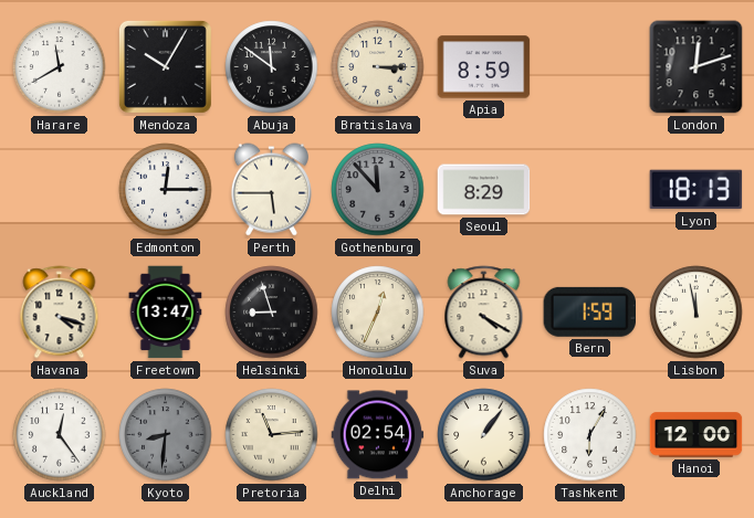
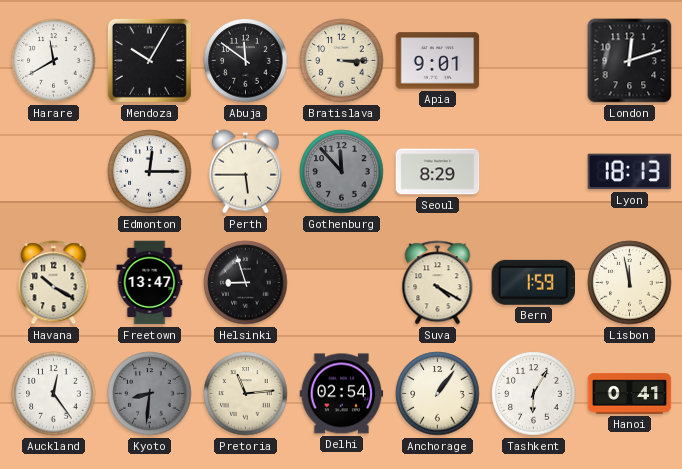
Apia: 8:59 -> 9:01
Havana: 4:18 -> 10:20
Honolulu: 12:34 -> none
Hanoi: 12:00 -> 0:41
